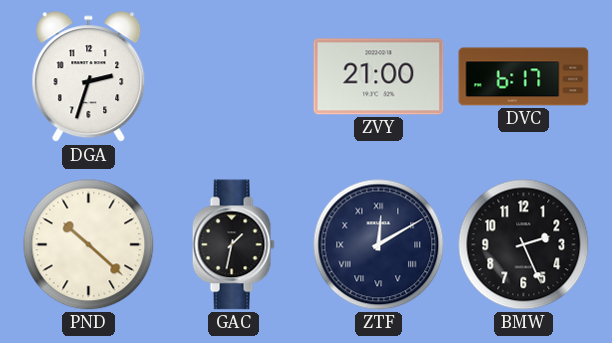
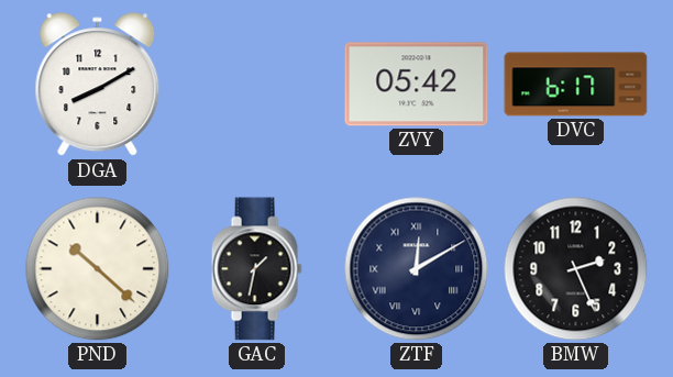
DGA: 2:33 -> 8:10
ZVY: 21:00 -> 05:42
